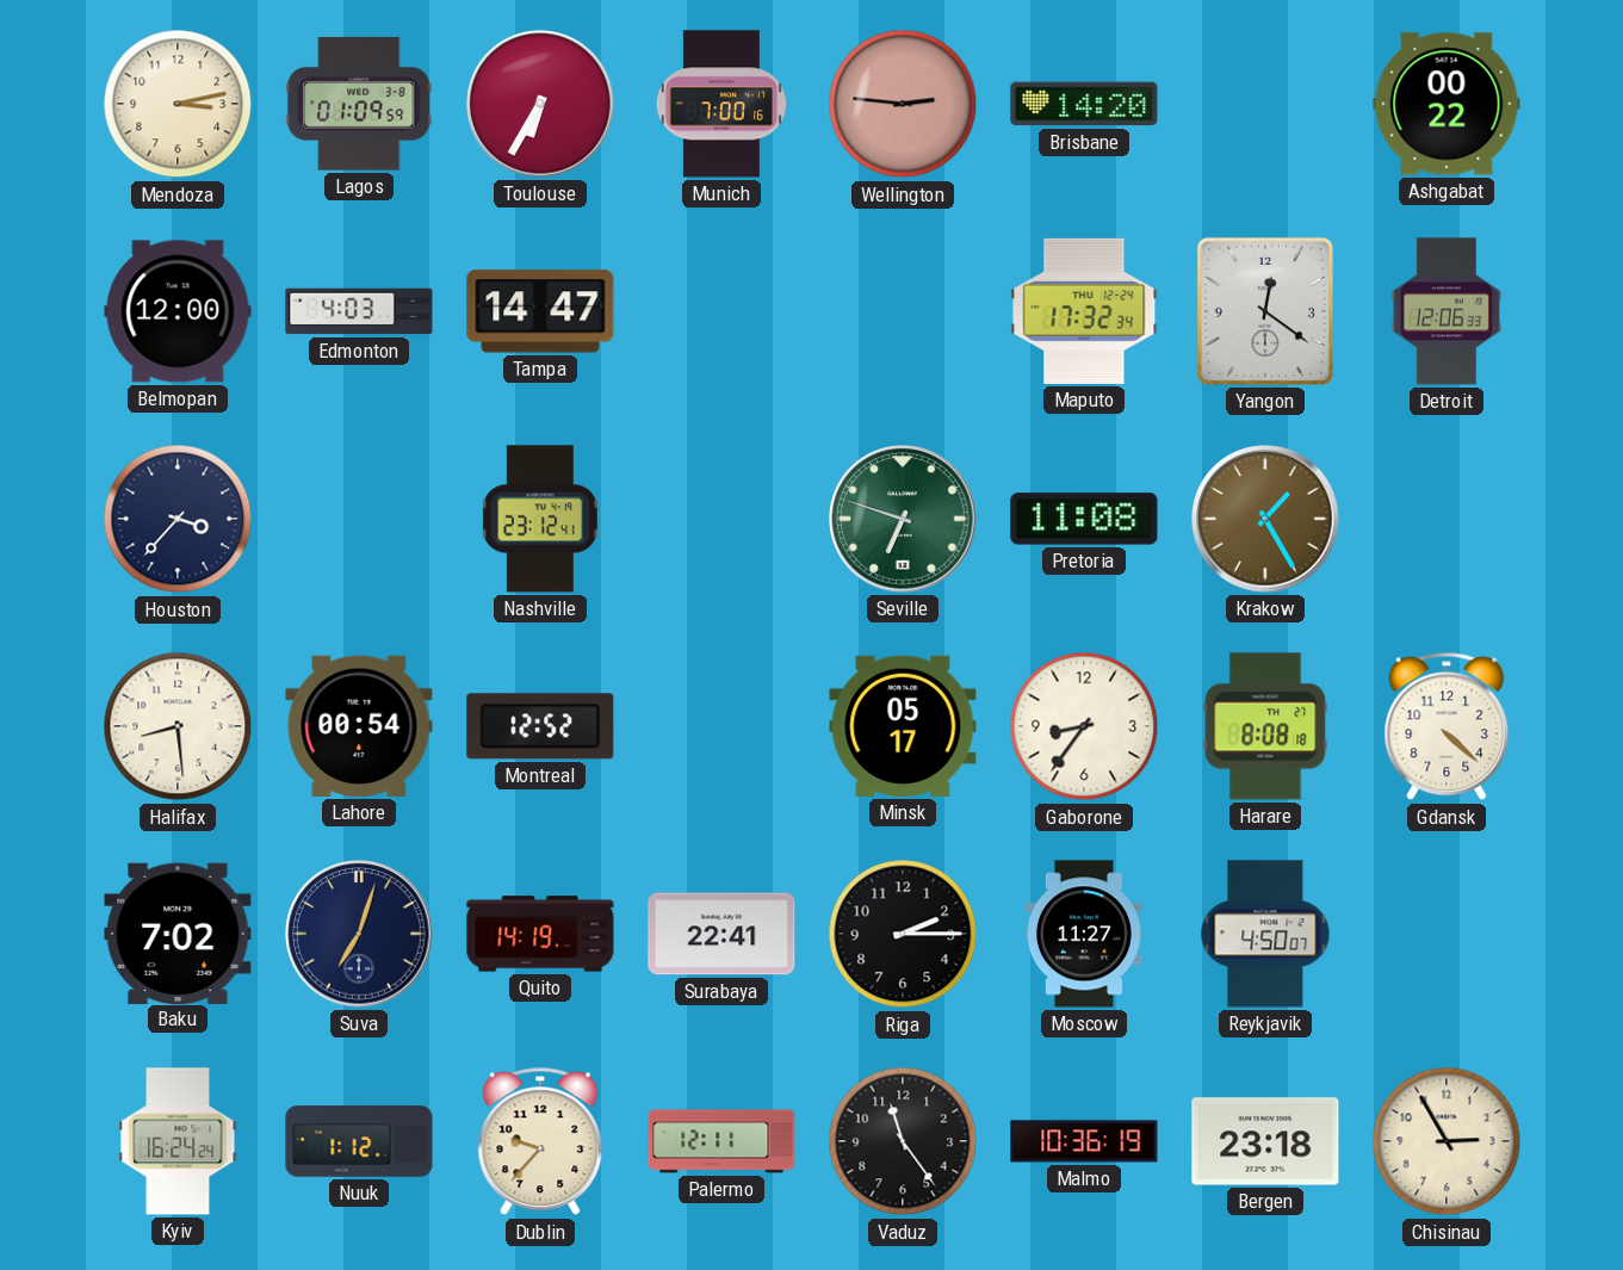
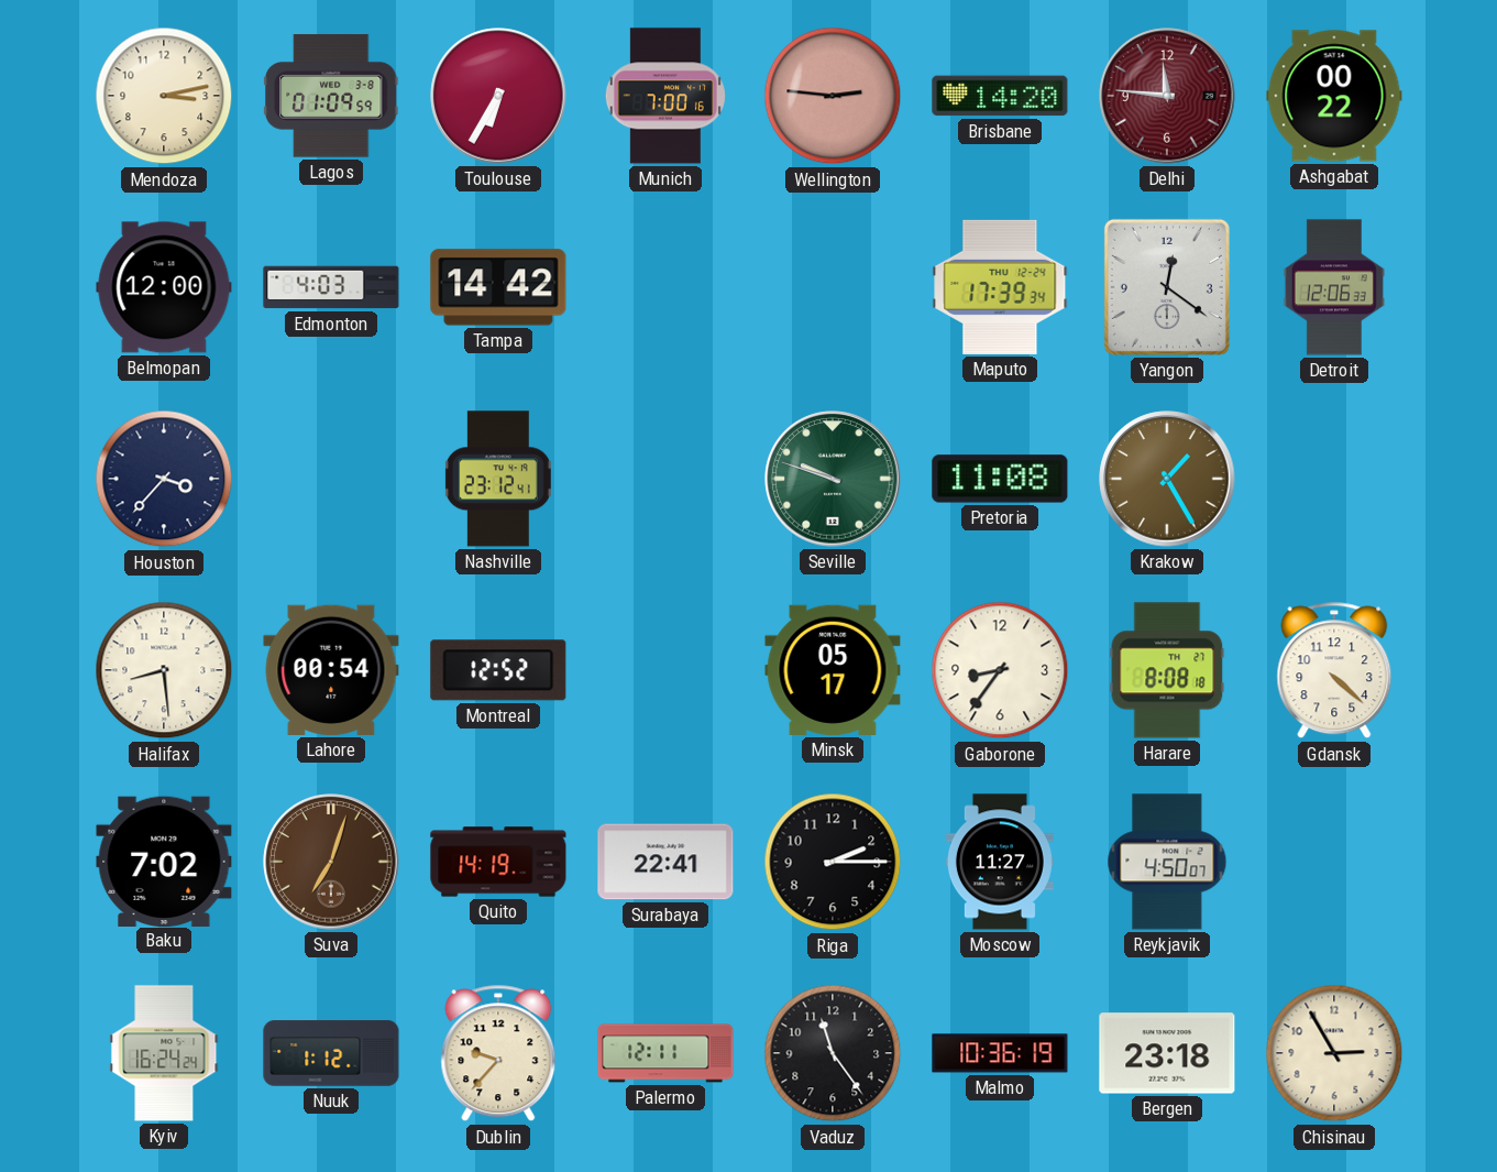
Delhi: none -> 11:46
Tampa: 14:47 -> 14:42
Maputo: 17:32 -> 17:39
Seville: 6:48 -> 9:48
Suva dial: navy -> brown
